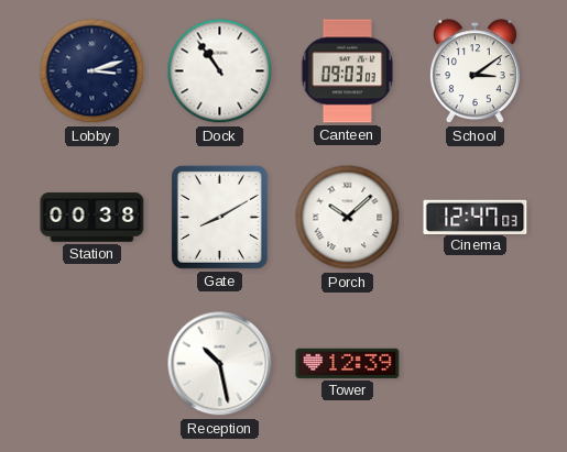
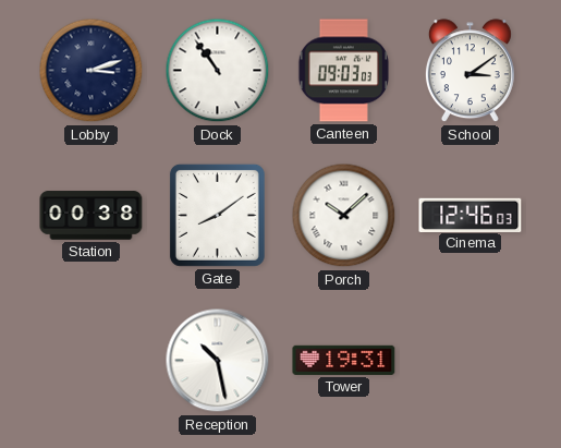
Gate: 8:10 -> 8:09
Cinema: 12:47 -> 12:46
Tower: 12:39 -> 19:31
